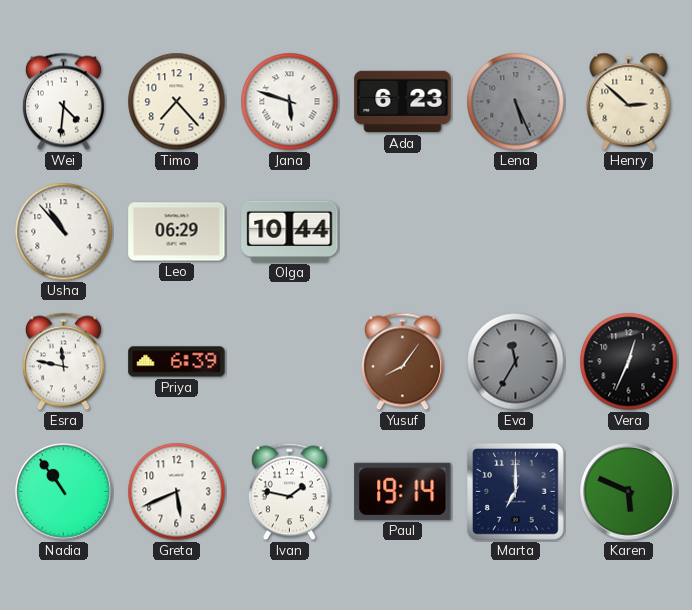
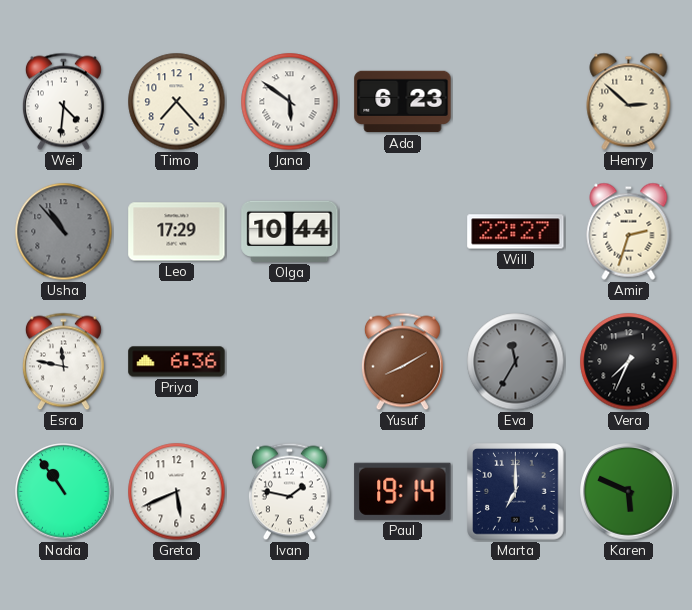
Jana: 5:48 -> 5:51
Lena: 5:26 -> none
Usha dial: white -> grey
Leo: 06:29 -> 17:29
Will: none -> 22:27
Amir: none -> 2:33
Priya: 6:39 -> 6:36
Yusuf: 8:06 -> 8:10
Vera: 12:34 -> 7:34
